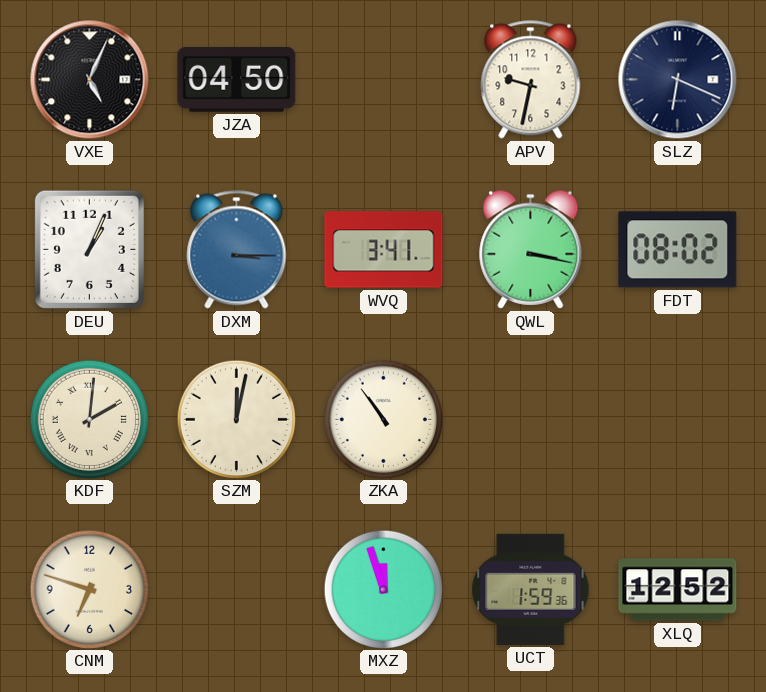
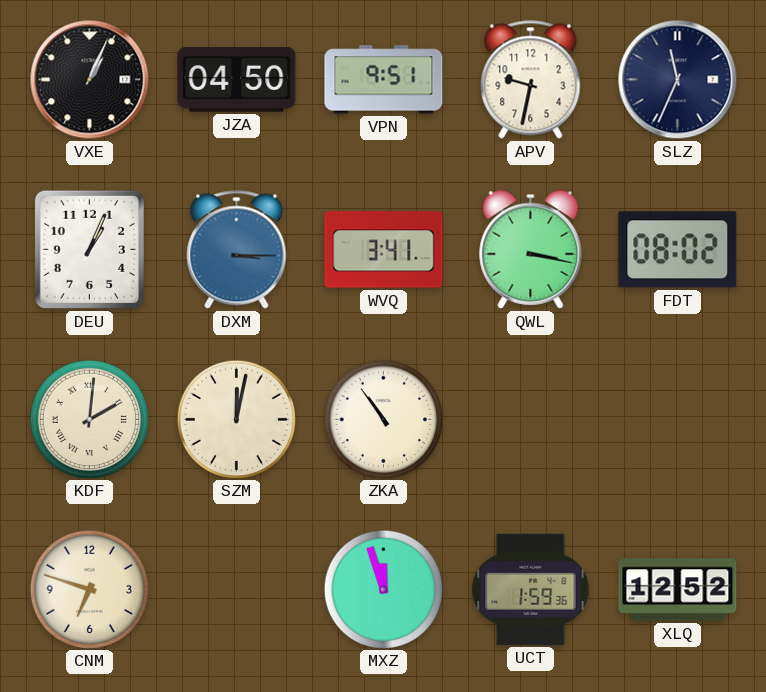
VXE: 5:04 -> 1:04
VPN: none -> 9:51
SLZ: 6:19 -> 11:34
